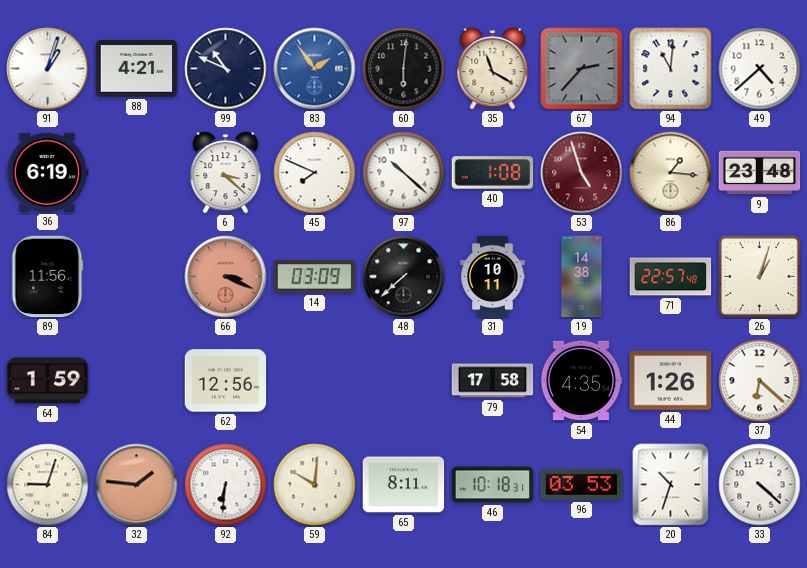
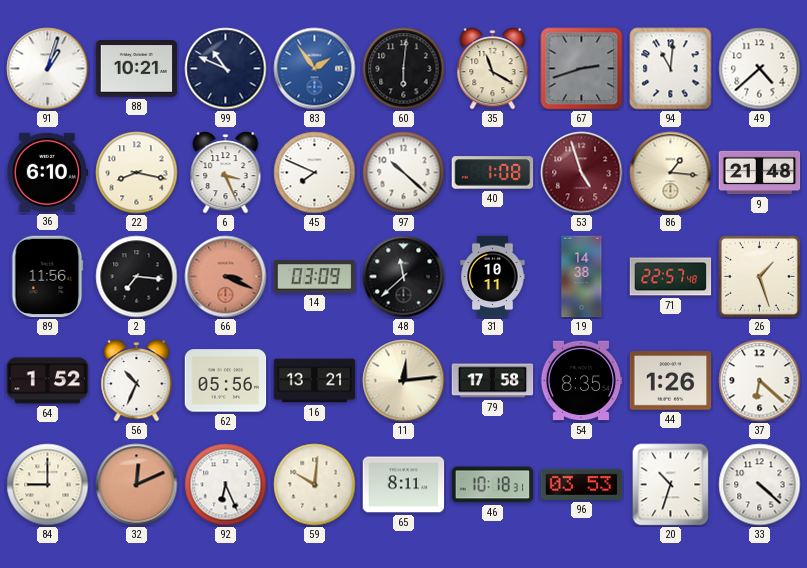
88: 4:21 -> 10:21
67: 2:37 -> 2:42
36: 6:19 -> 6:10
22: none -> 8:17
6: 3:22 -> 3:26
9: 23:48 -> 21:48
2: none -> 7:16
48: 7:38 -> 11:38
26: 1:03 -> 1:27
64: 1:59 -> 1:52
56: none -> 10:34
62: 12:56 -> 05:56
16: none -> 13:21
11: none -> 12:14
54: 4:35 -> 8:35
84: 9:03 -> 9:00
32: 1:46 -> 12:11
92: 6:31 -> 6:26
